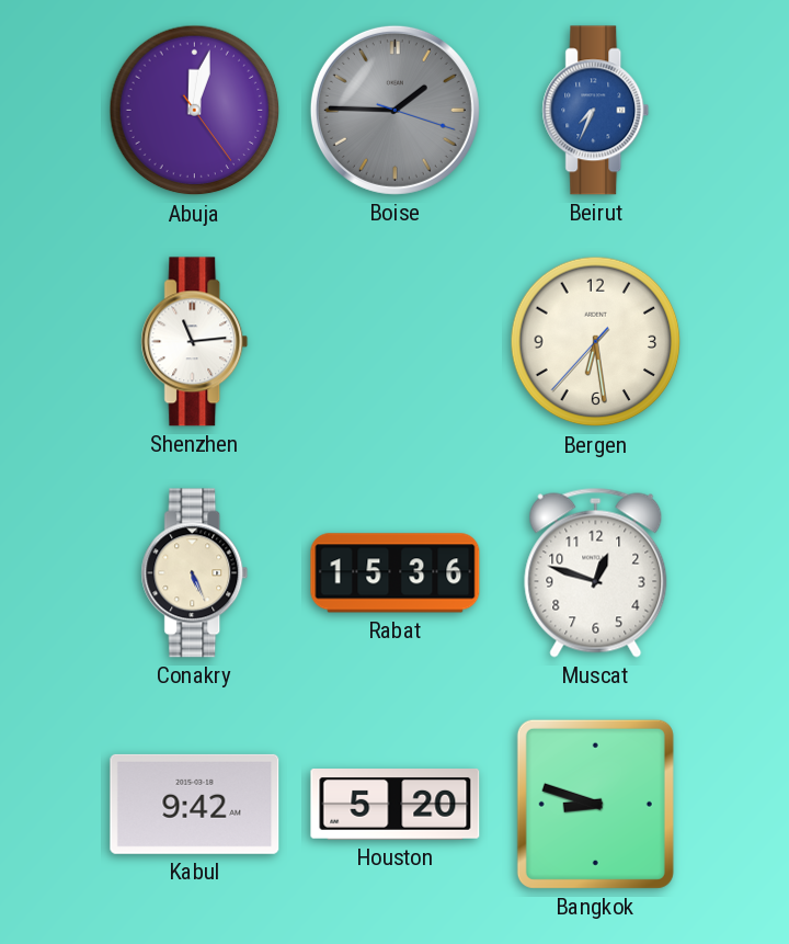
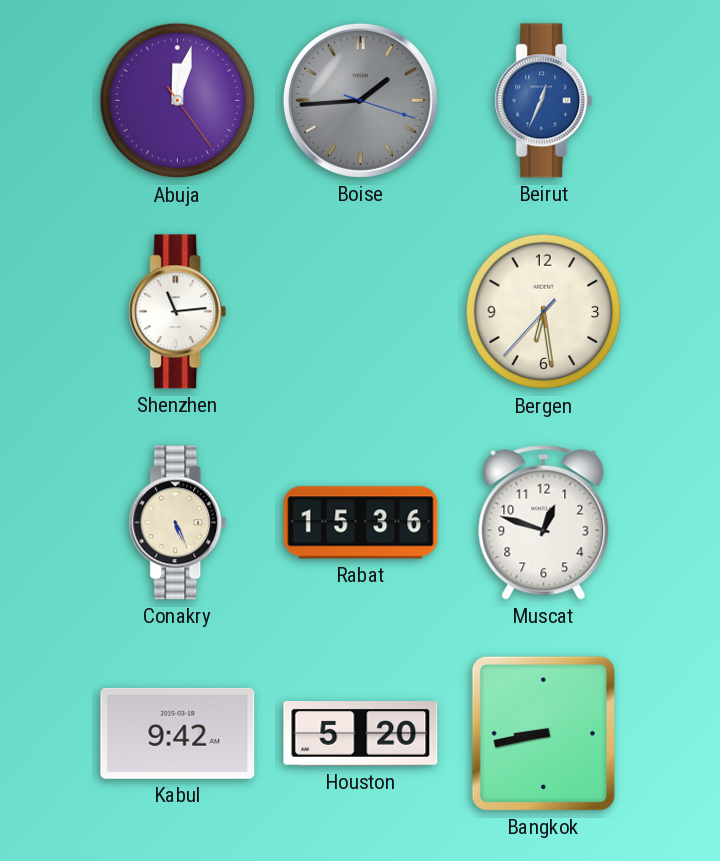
Boise: 1:45 -> 1:44
Beirut: 7:34 -> 12:34
Bangkok: 8:48 -> 8:43
